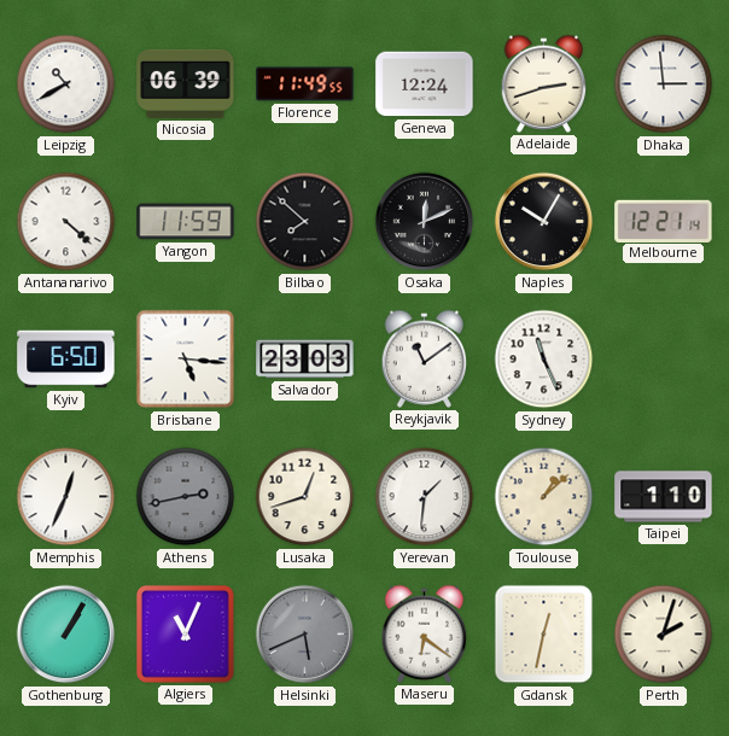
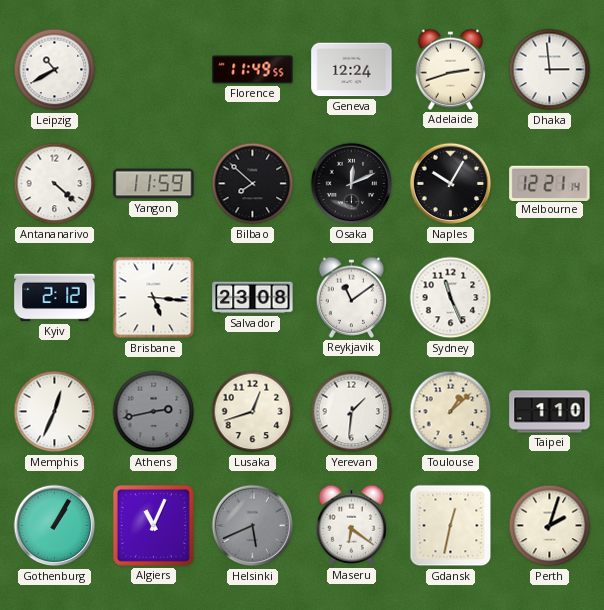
Nicosia: 06:39 -> none
Kyiv: 6:50 -> 2:12
Salvador: 23:03 -> 23:08
